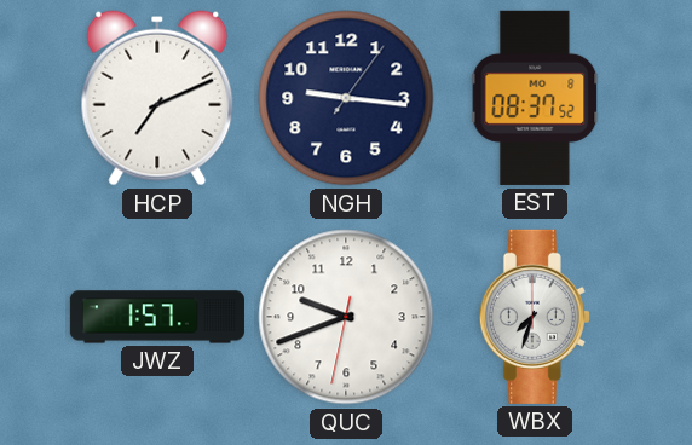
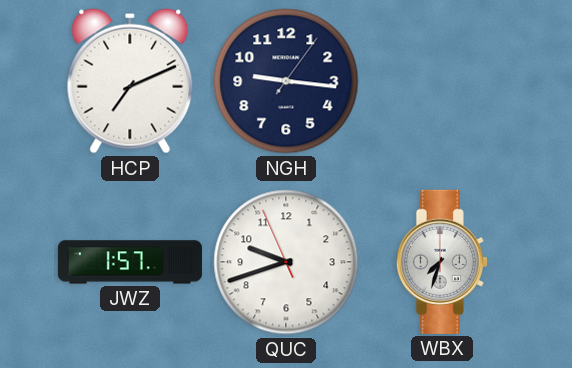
EST: 08:37 -> none
QUC: 9:41:32 -> 9:41:56
